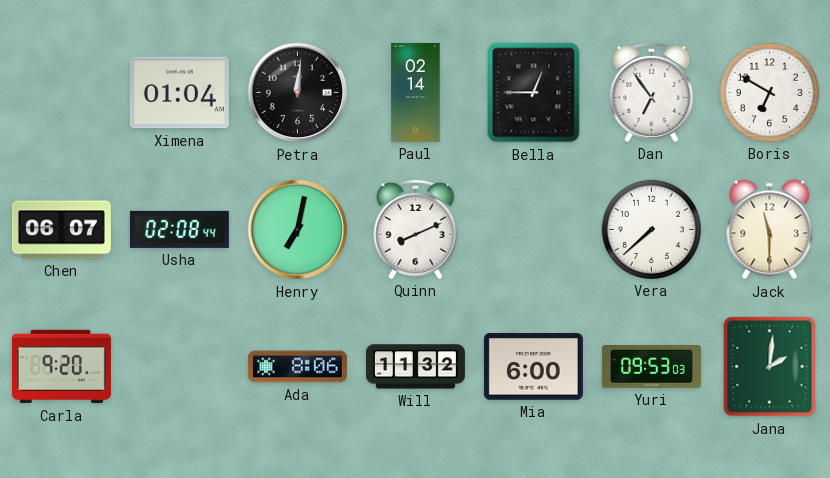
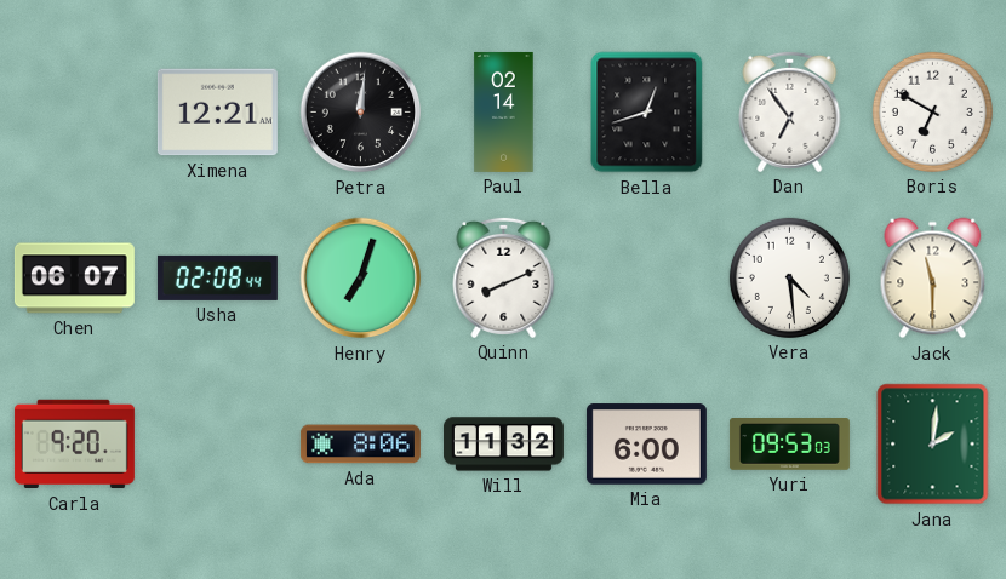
Ximena: 01:04 -> 12:21
Bella: 12:45 -> 12:42
Henry: 7:02 -> 7:03
Vera: 7:38 -> 4:29
